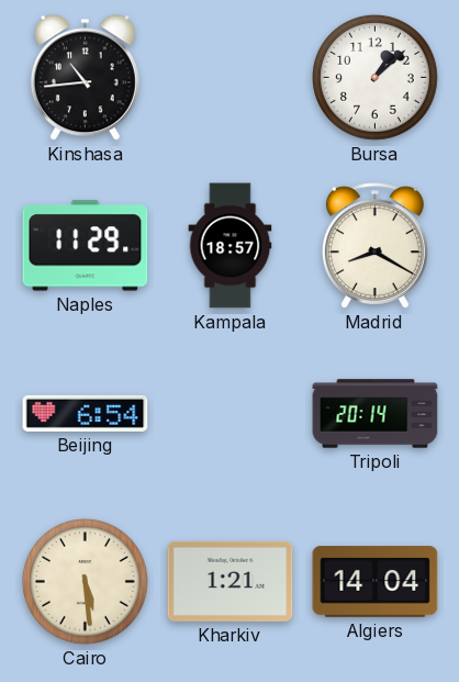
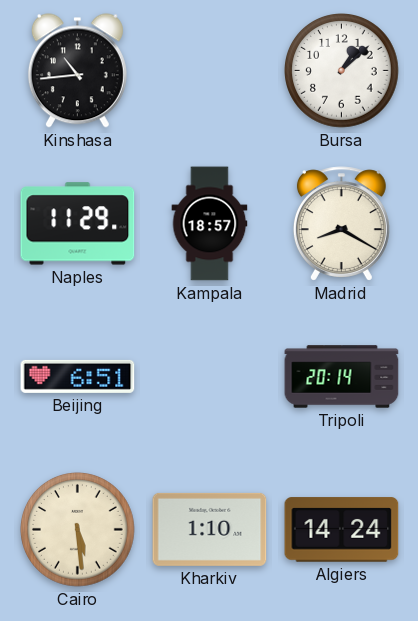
Beijing: 6:54 -> 6:51
Kharkiv: 1:21 -> 1:10
Algiers: 14:04 -> 14:24
